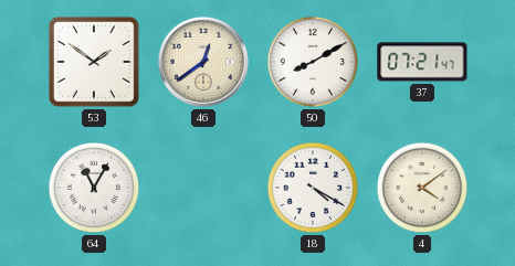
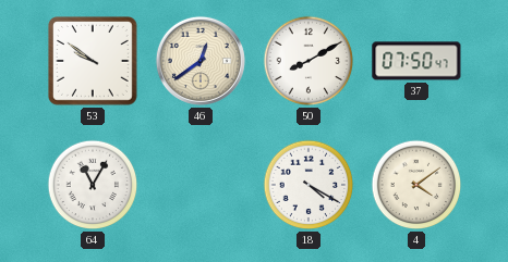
53: 1:51 -> 9:51
37: 07:21 -> 07:50
